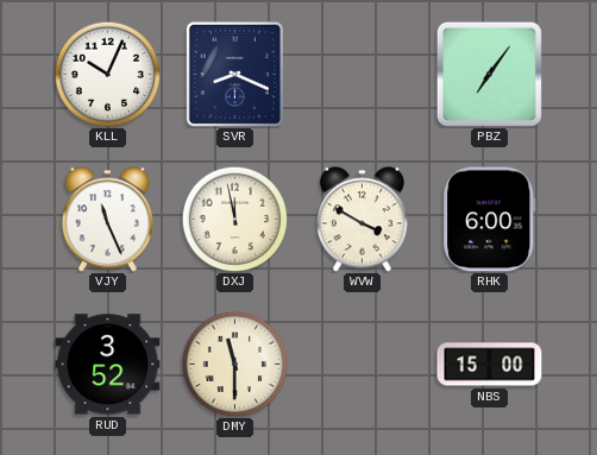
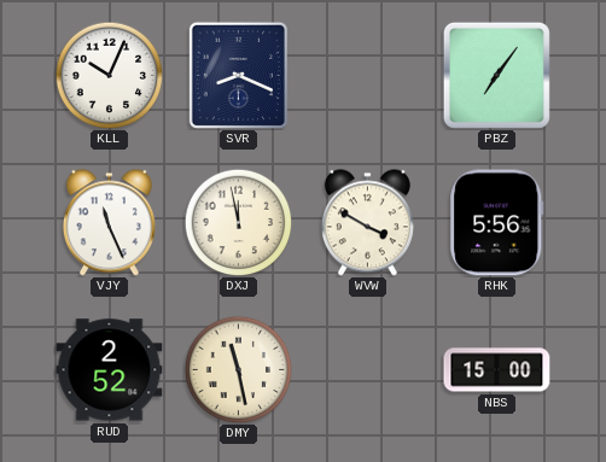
RHK: 6:00 -> 5:56
RUD: 3:52 -> 2:52
DMY: 11:30 -> 11:28
